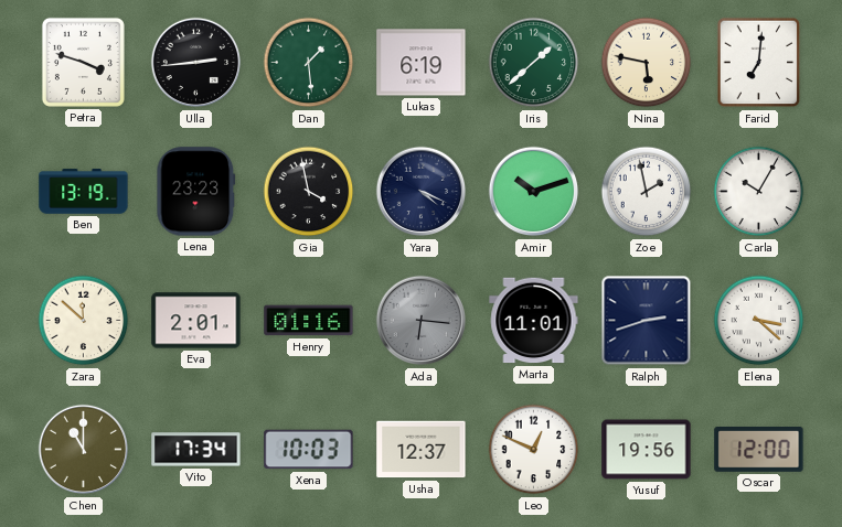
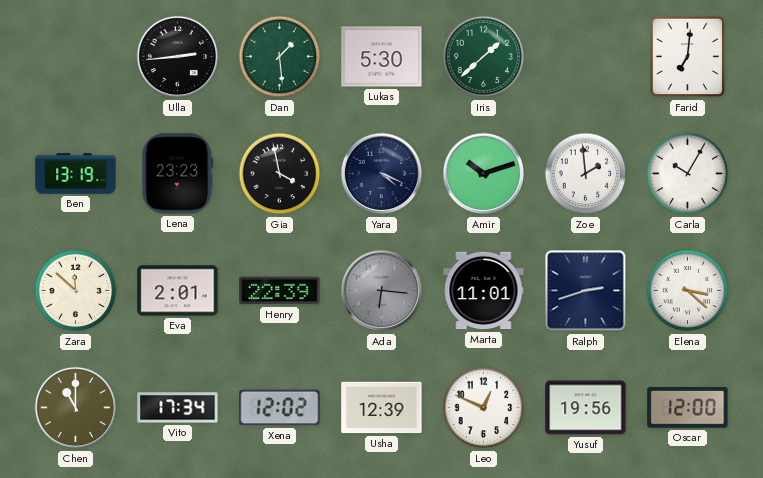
Petra: 3:48 -> none
Lukas: 6:19 -> 5:30
Nina: 5:47 -> none
Zoe: 1:58 -> 1:59
Henry: 01:16 -> 22:39
Xena: 10:03 -> 12:02
Usha: 12:37 -> 12:39
